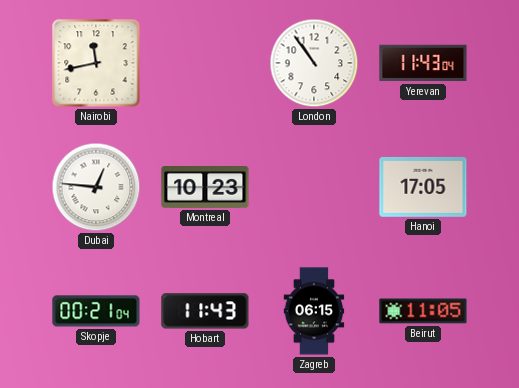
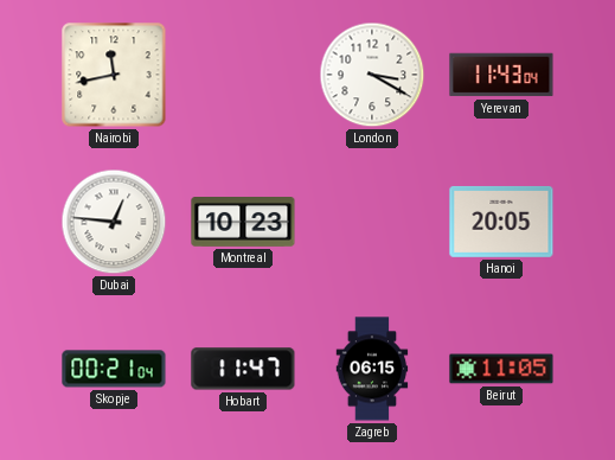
London: 10:54 -> 3:20
Hanoi: 17:05 -> 20:05
Hobart: 11:43 -> 11:47
